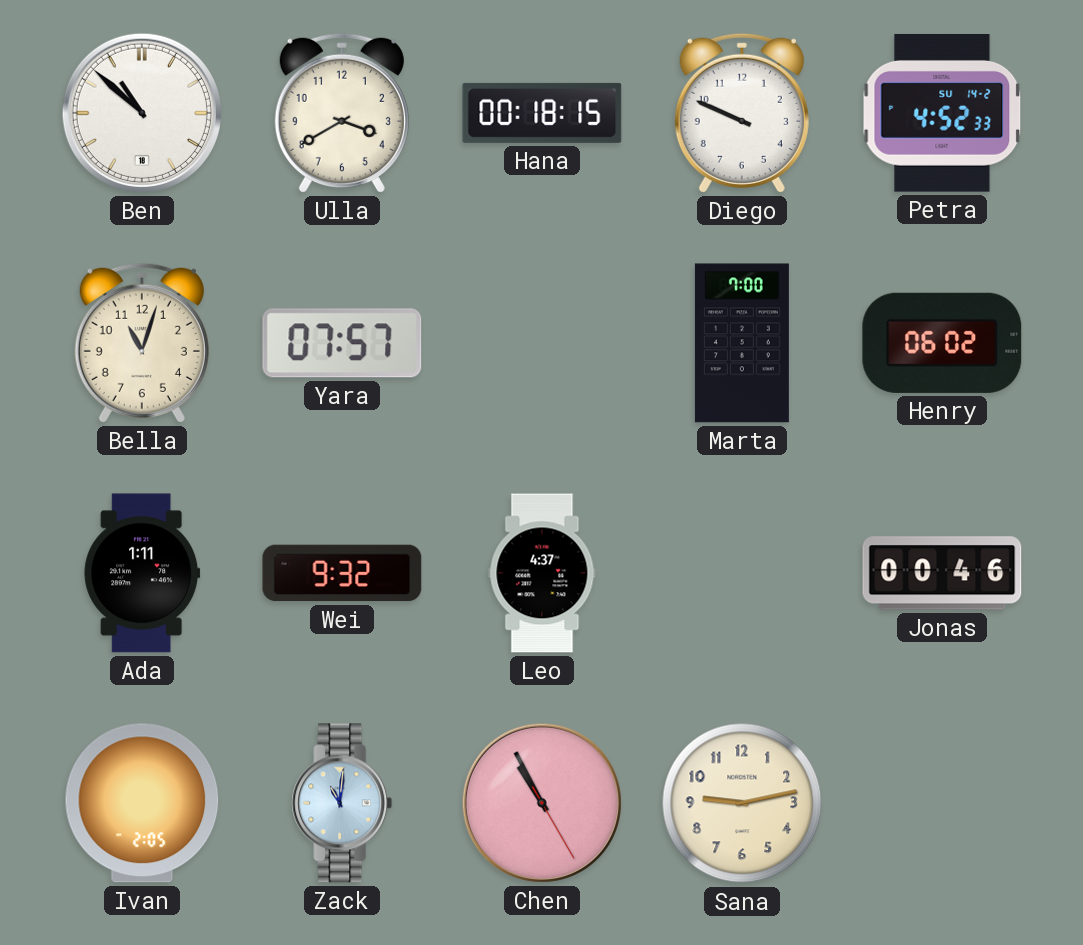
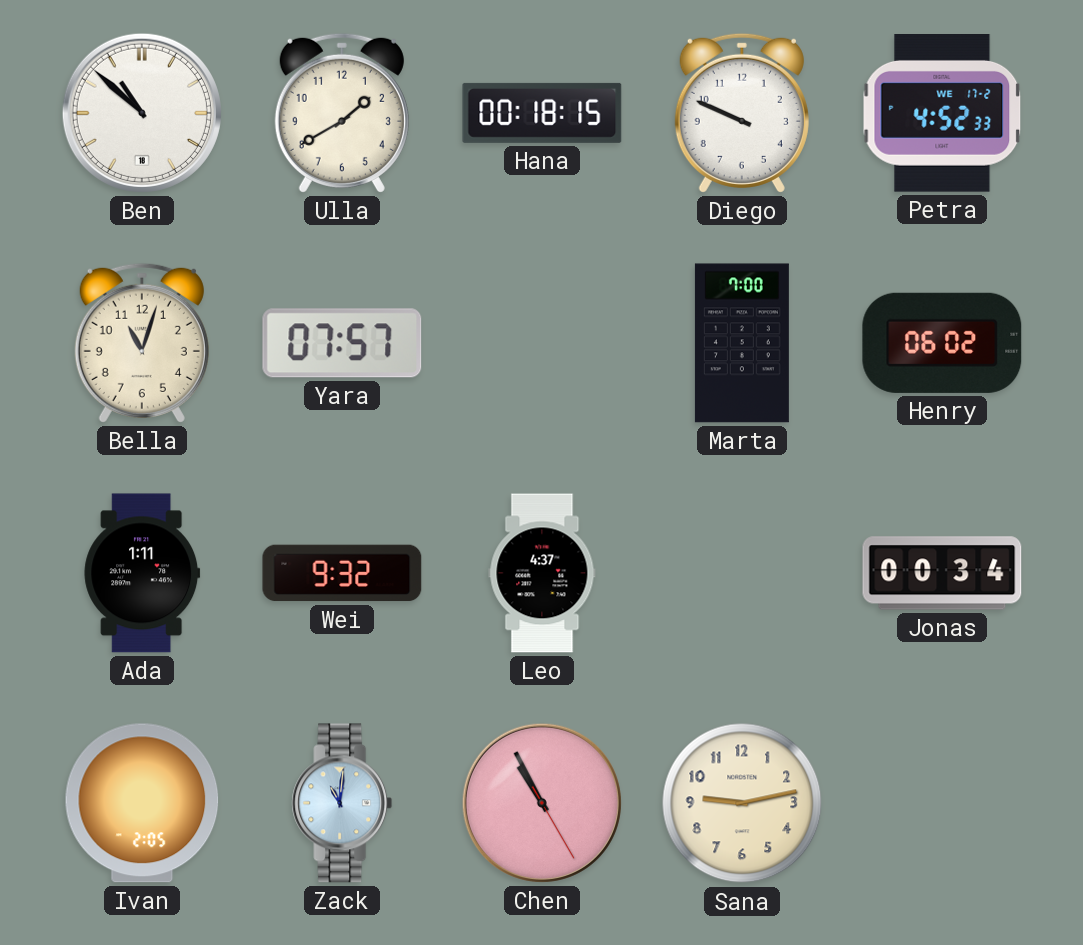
Ulla: 3:40 -> 1:40
Petra date: SU 14-2 -> WE 17-2
Jonas: 00:46 -> 00:34
